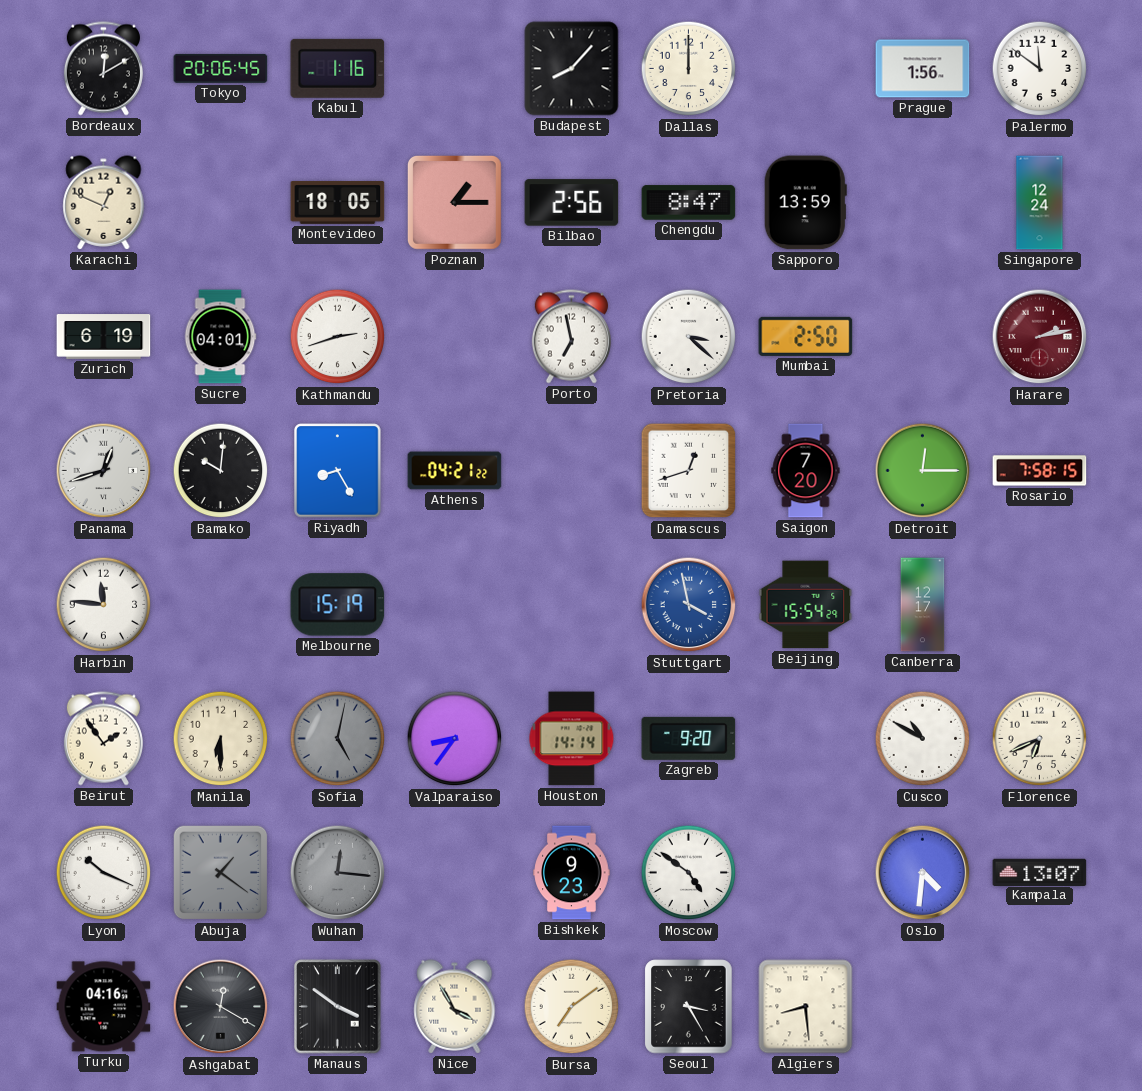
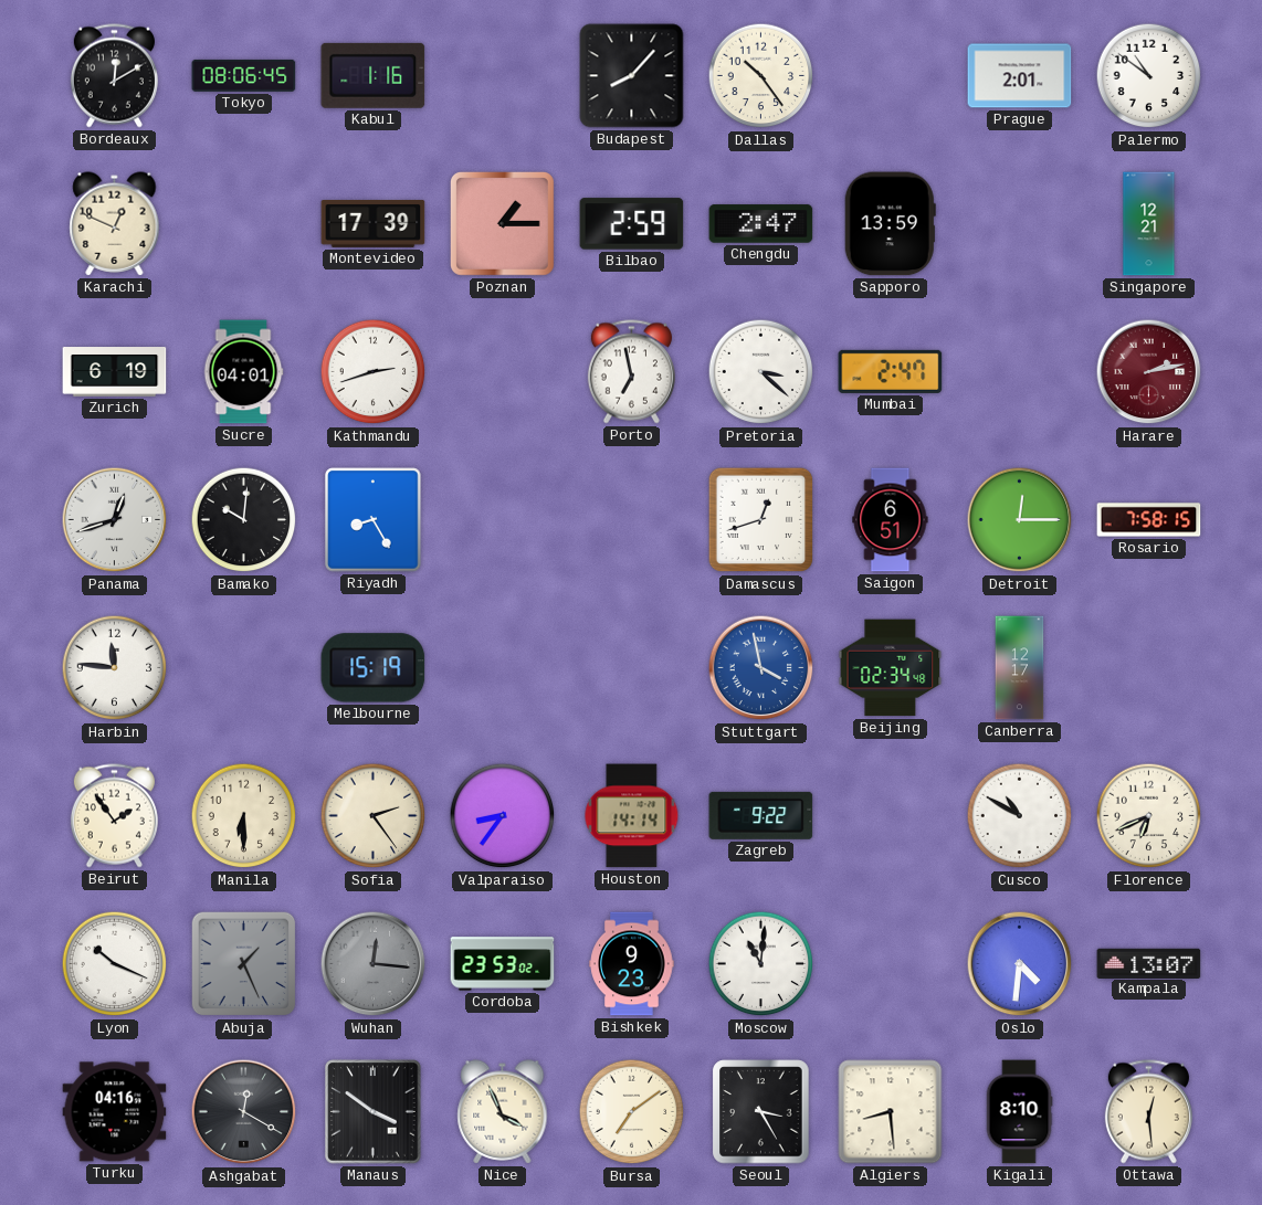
Tokyo: 20:06 -> 08:06
Dallas: 12:00 -> 10:24
Prague: 1:56 -> 2:01
Palermo: 11:51 -> 10:51
Montevideo: 18:05 -> 17:39
Bilbao: 2:56 -> 2:59
Chengdu: 8:47 -> 2:47
Singapore: 12:24 -> 12:21
Mumbai: 2:50 -> 2:47
Athens: 04:21 -> none
Saigon: 7:20 -> 6:51
Beijing: 15:54 -> 02:34
Sofia: 5:02 -> 2:24
Sofia dial: grey -> cream
Zagreb: 9:20 -> 9:22
Abuja: 1:21 -> 1:26
Cordoba: none -> 23:53
Moscow: 4:51 -> 11:01
Nice: 3:55 -> 3:56
Kigali: none -> 8:10
Ottawa: none -> 12:29
